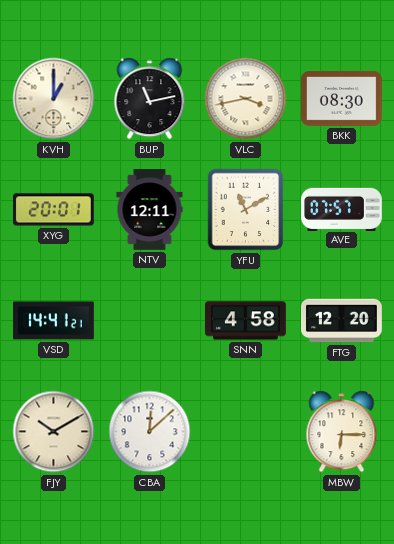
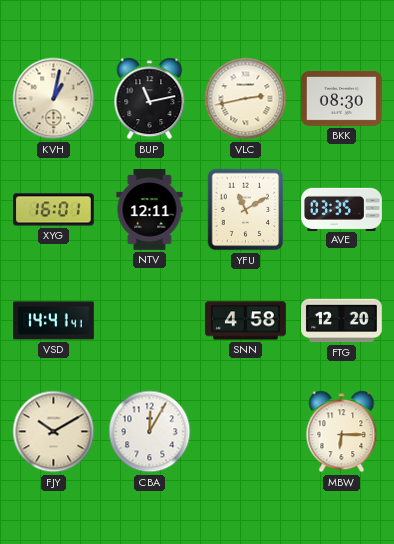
KVH: 1:00 -> 1:02
VLC: 3:43 -> 2:43
XYG: 20:01 -> 16:01
AVE: 07:57 -> 03:35
VSD: 14:41:21 -> 14:41:41
CBA: 12:08 -> 12:05
